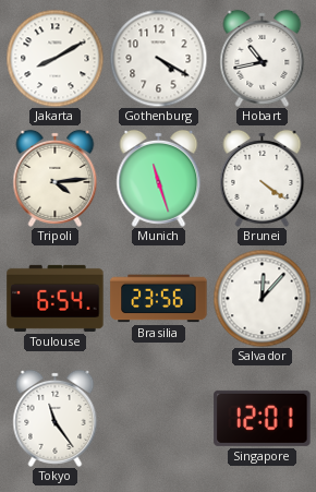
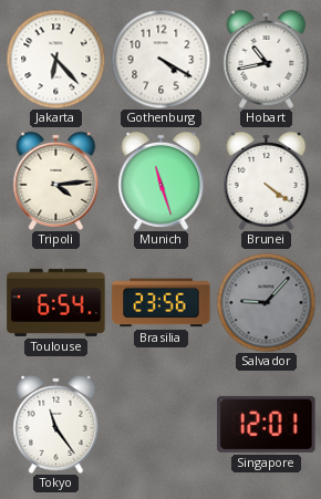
Jakarta: 8:10 -> 6:23
Salvador: 12:07 -> 9:07
Salvador dial: white -> grey
